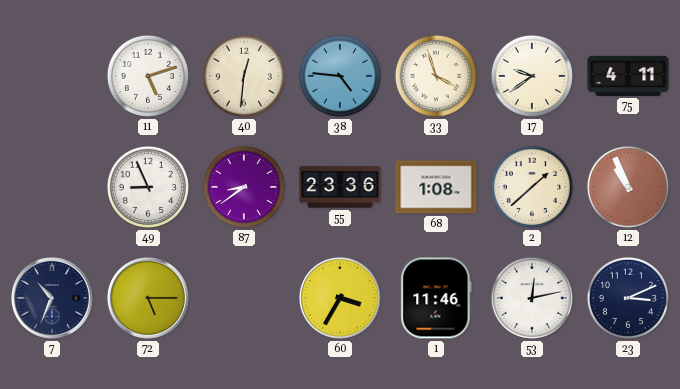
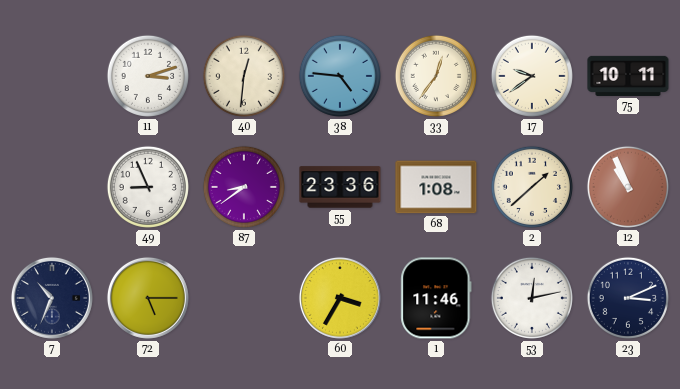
11: 5:12 -> 3:12
33: 3:57 -> 12:36
75: 4:11 -> 10:11
